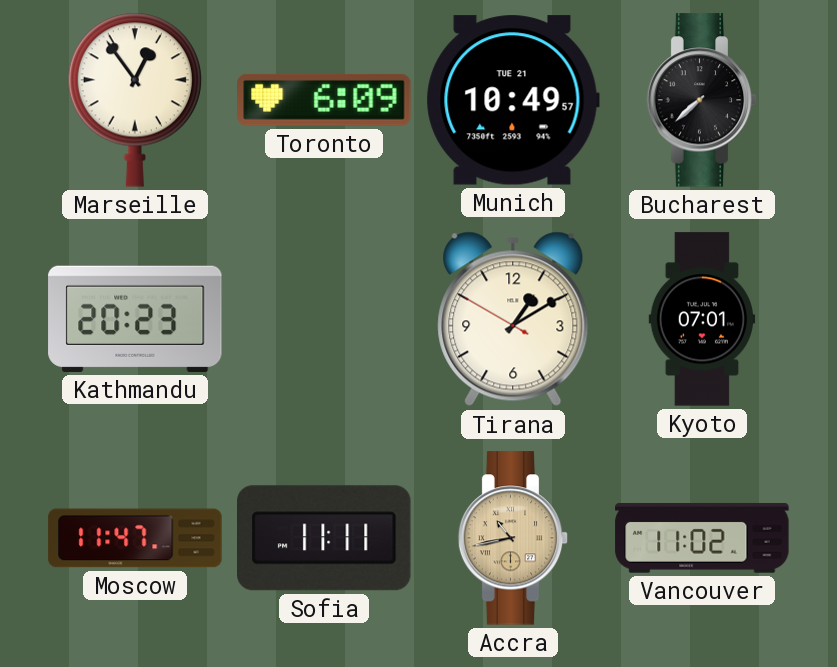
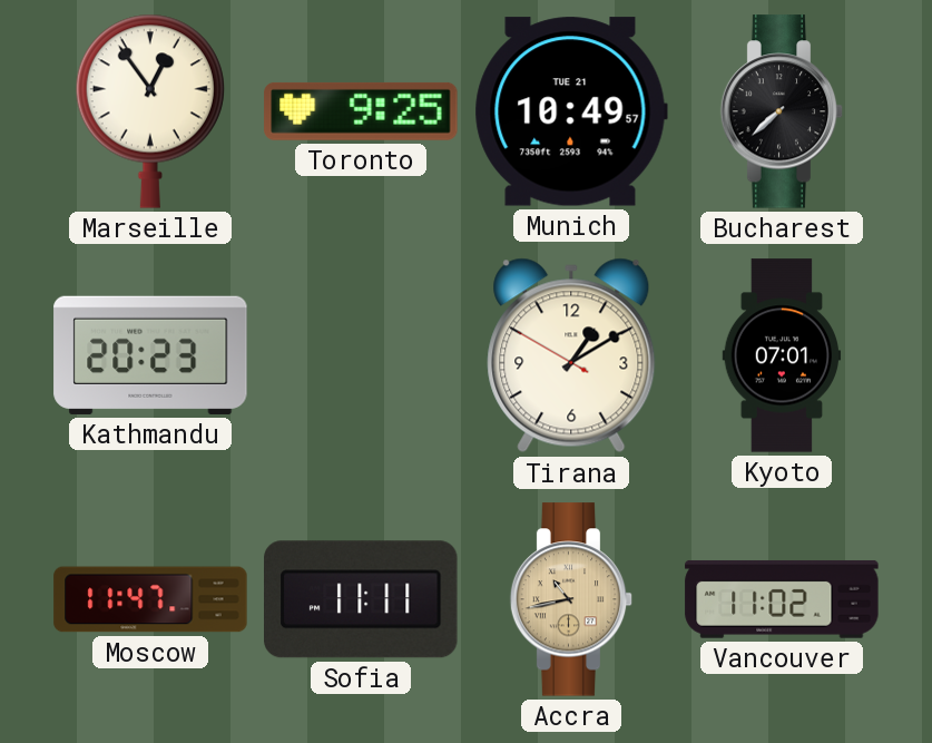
Toronto: 6:09 -> 9:25
